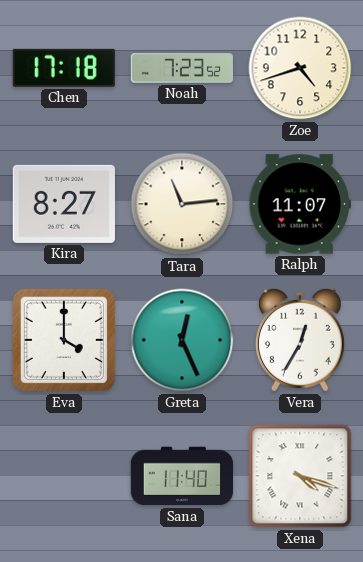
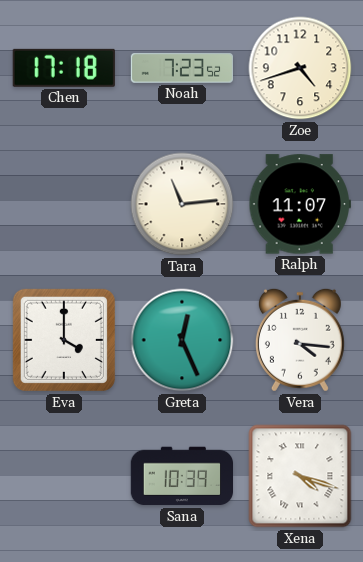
Kira: 8:27 -> none
Vera: 12:35 -> 4:16
Sana: 11:40 -> 10:39
